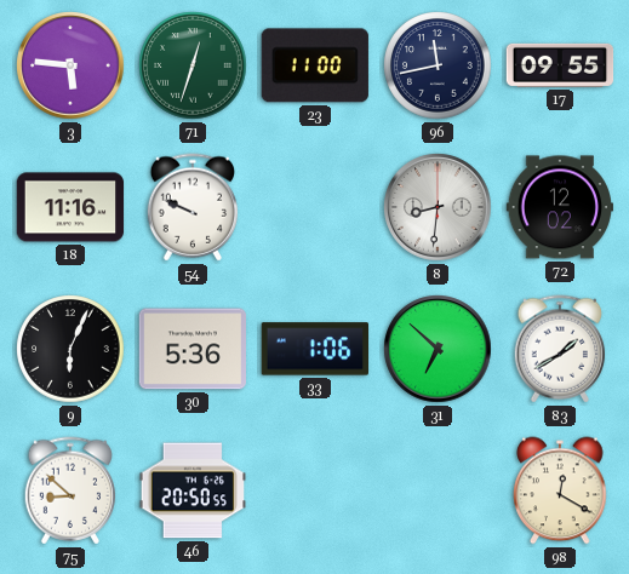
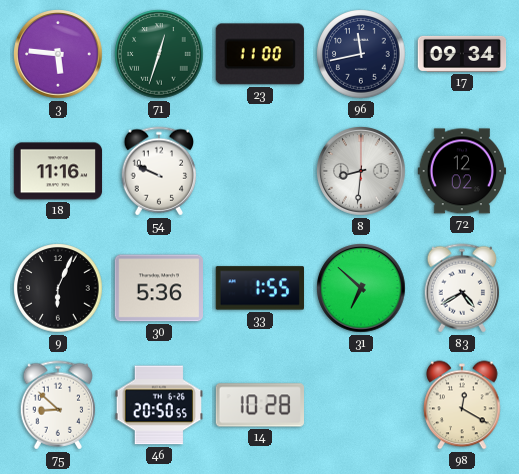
17: 09:55 -> 09:34
33: 1:06 -> 1:55
83: 1:40 -> 4:40
14: none -> 10:28
